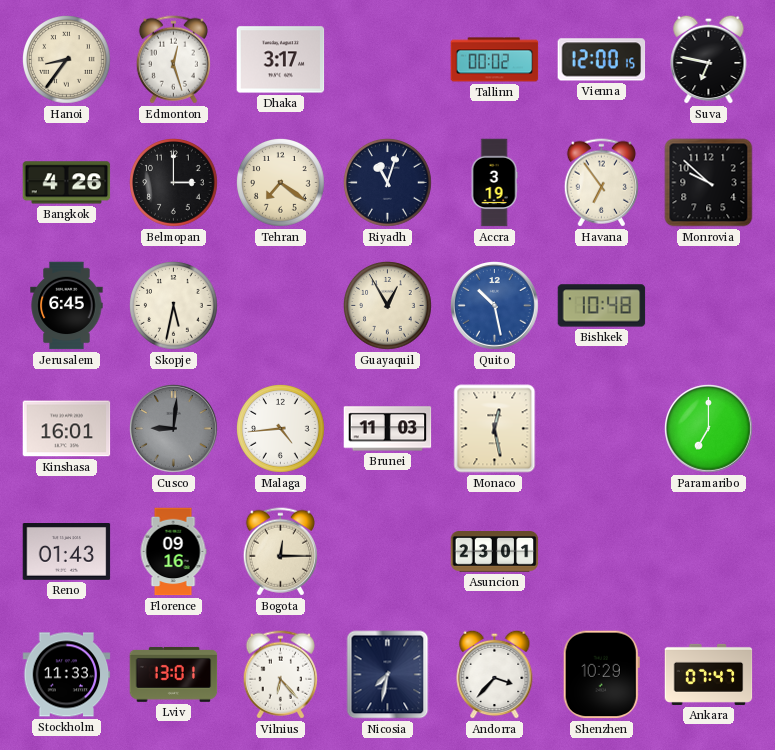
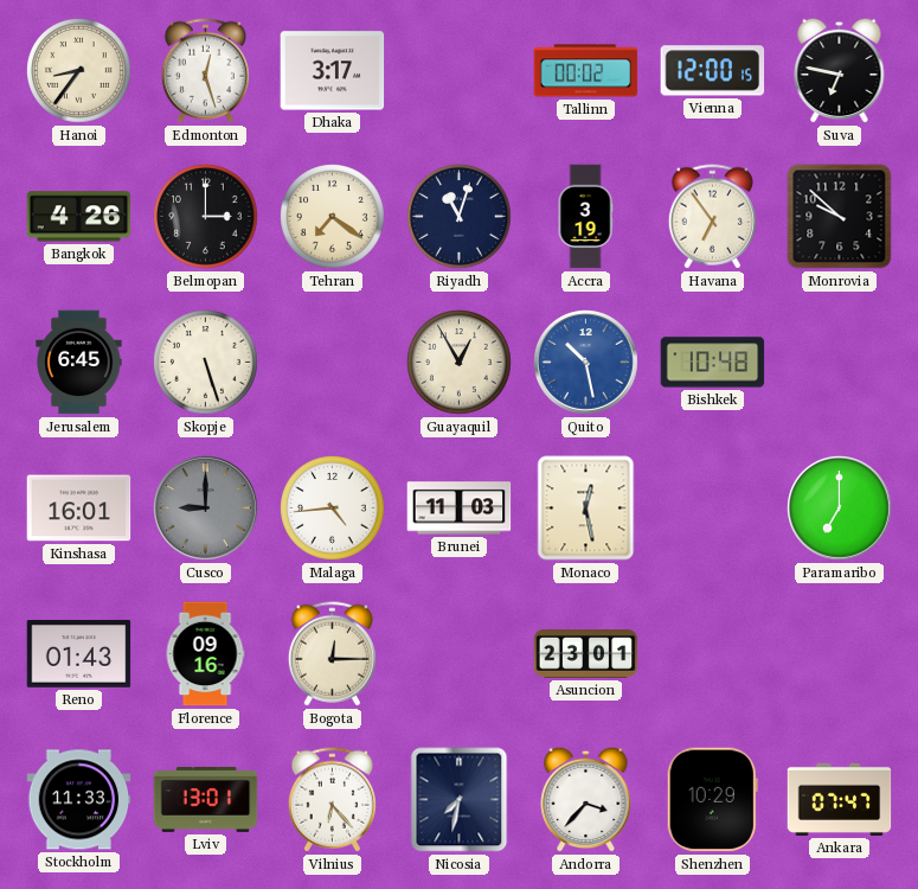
Skopje: 5:32 -> 5:27
Cusco: 9:01 -> 9:00
